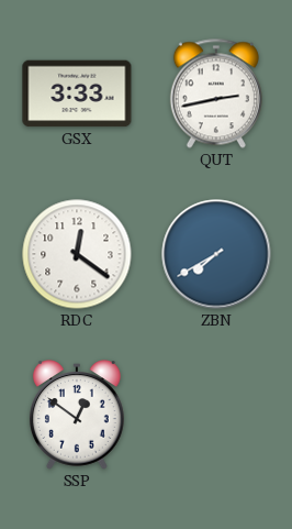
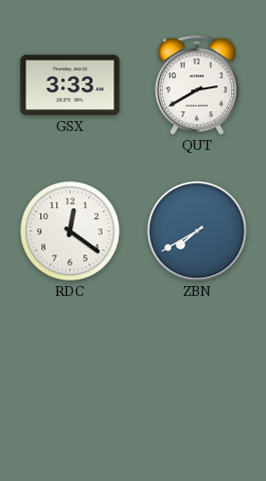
QUT: 2:43 -> 2:40
SSP: 12:51 -> none
